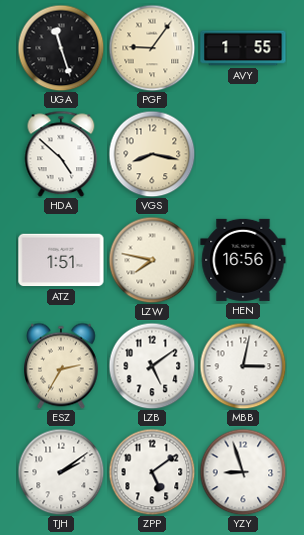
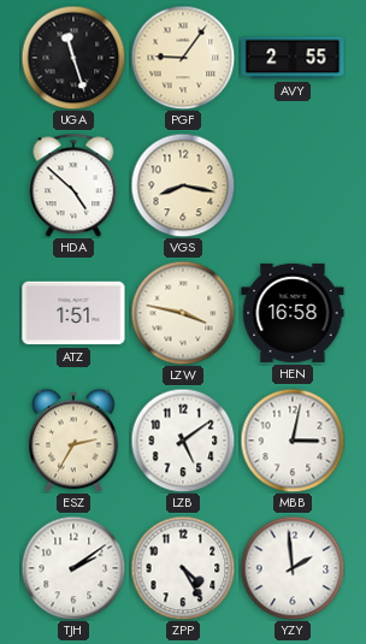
AVY: 1:55 -> 2:55
LZW: 7:47 -> 3:47
HEN: 16:56 -> 16:58
ZPP: 5:09 -> 4:25
YZY: 8:57 -> 1:59
